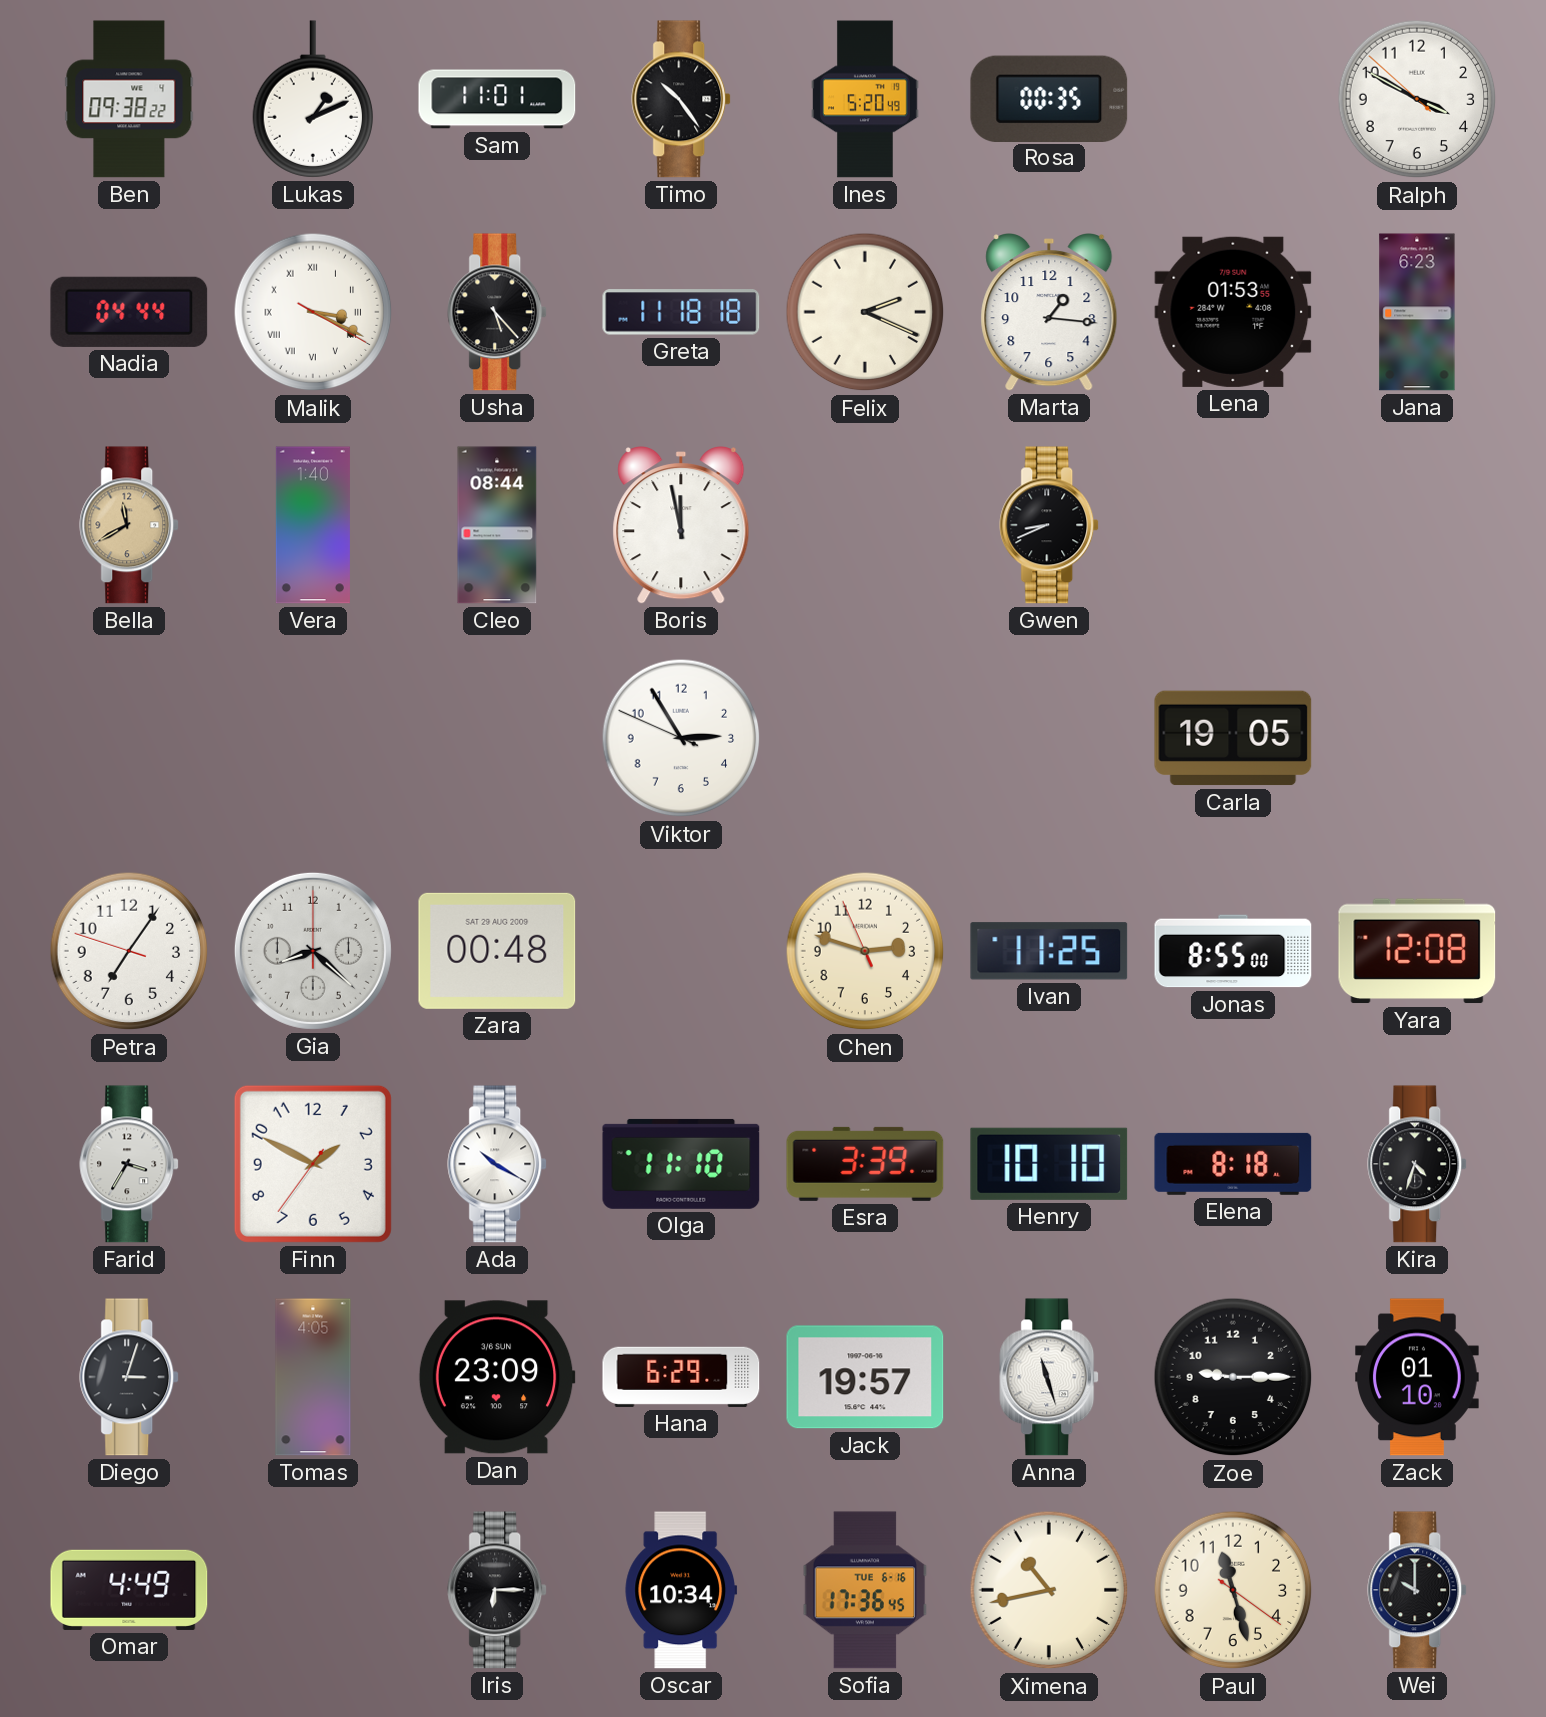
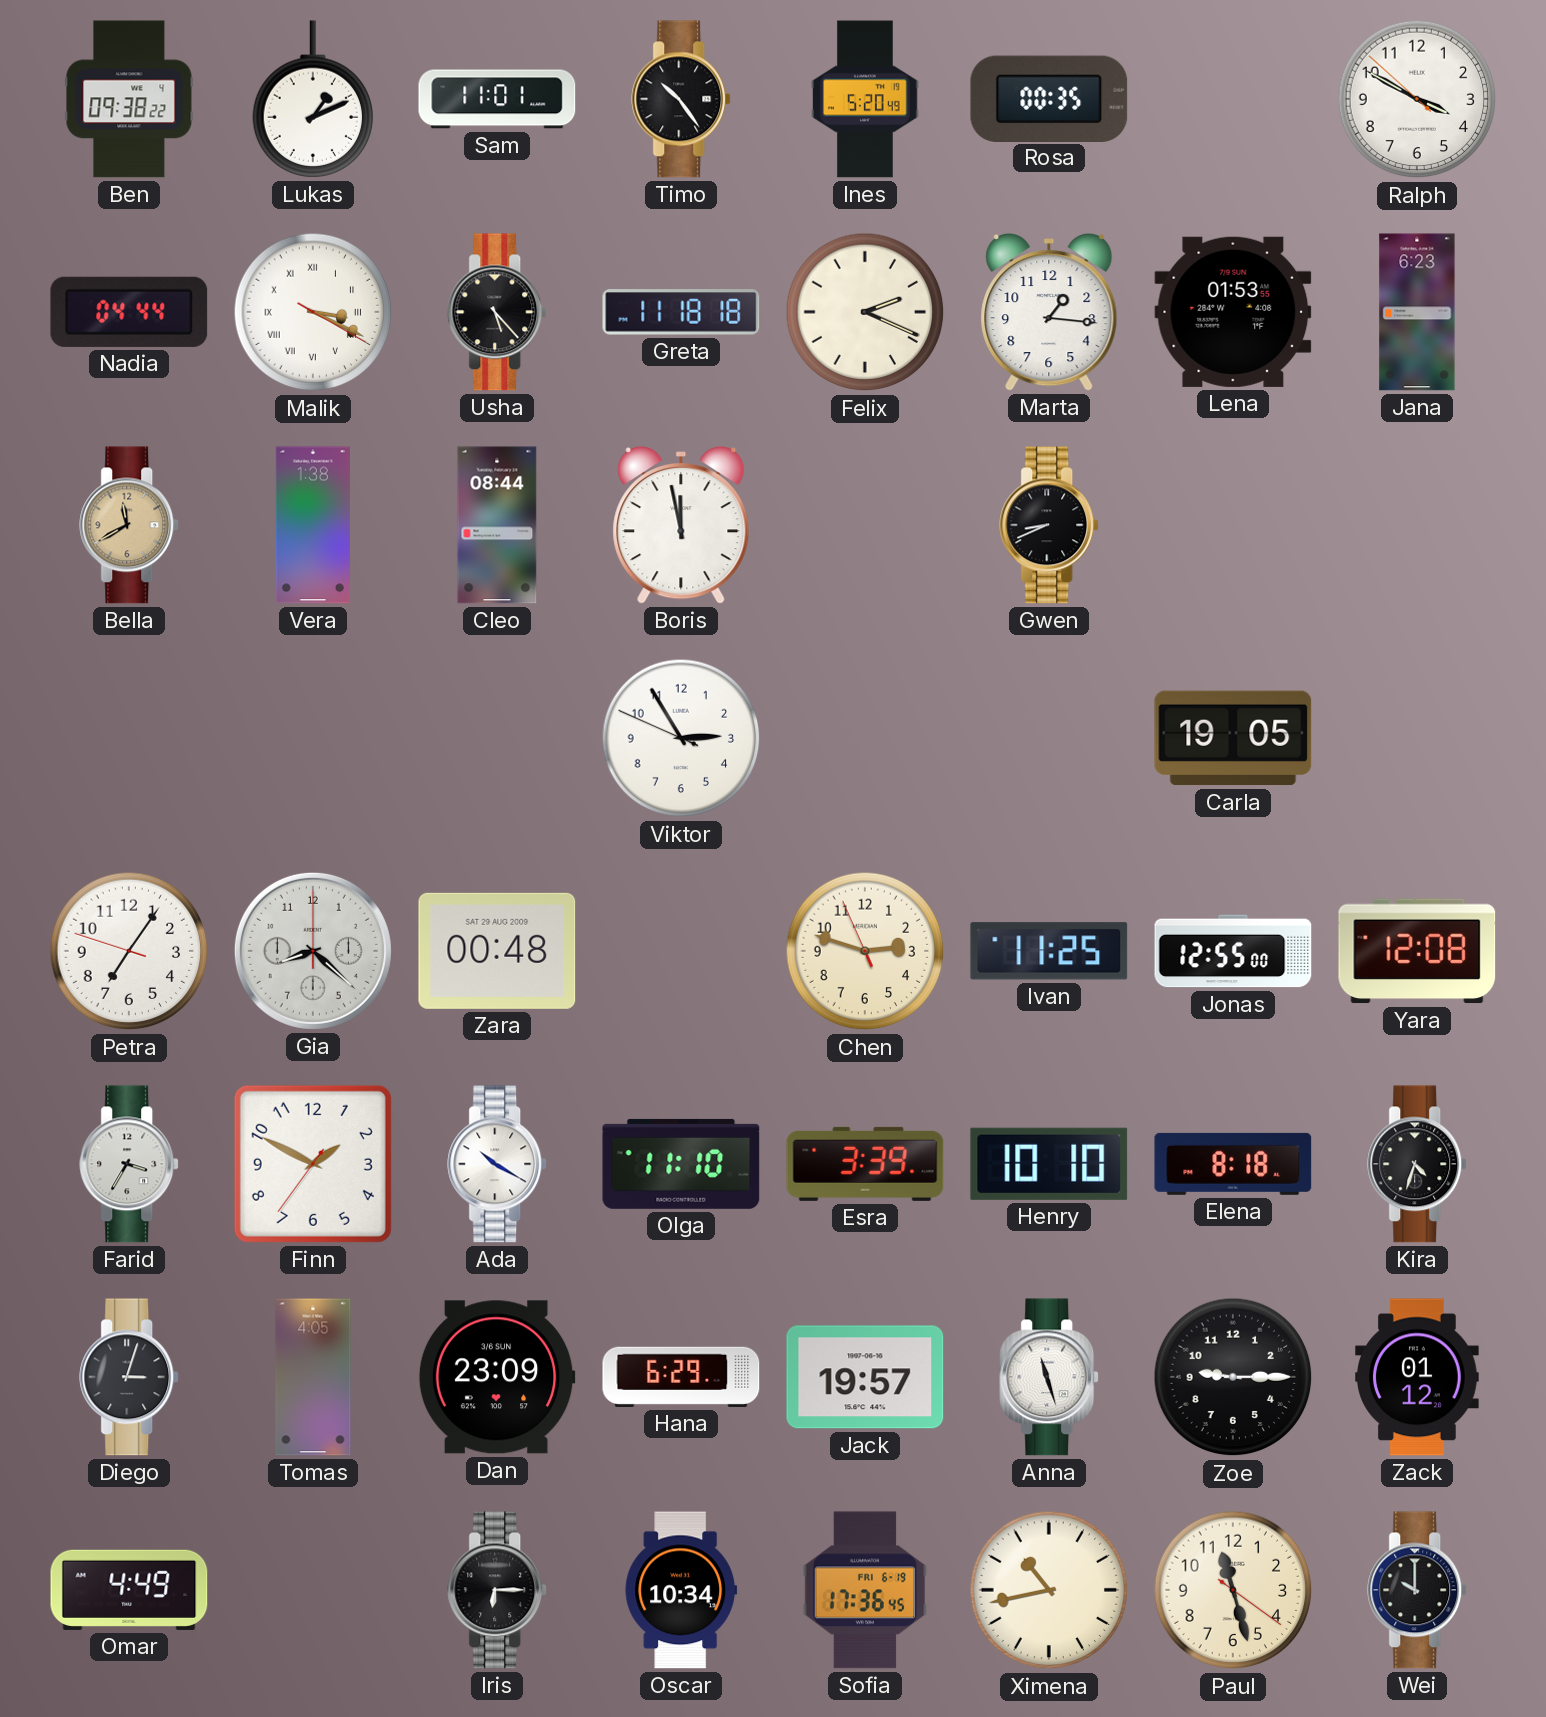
Vera: 1:40 -> 1:38
Jonas: 8:55 -> 12:55
Zack: 01:10 -> 01:12
Sofia date: TUE 6-16 -> FRI 6-19
